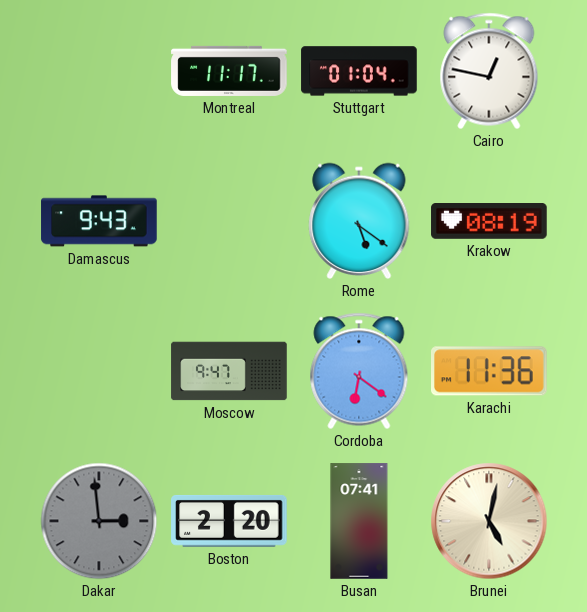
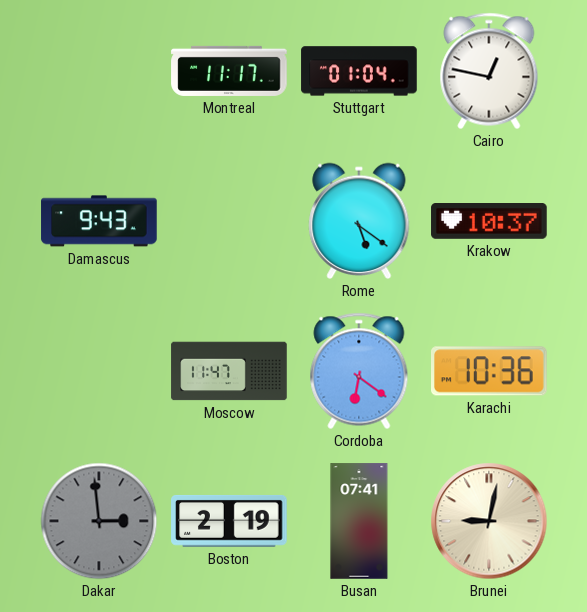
Krakow: 08:19 -> 10:37
Moscow: 9:47 -> 11:47
Karachi: 11:36 -> 10:36
Boston: 2:20 -> 2:19
Brunei: 5:02 -> 9:02
